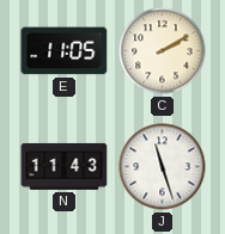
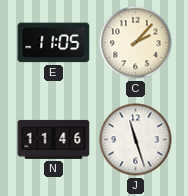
C: 2:10 -> 2:07
N: 11:43 -> 11:46
